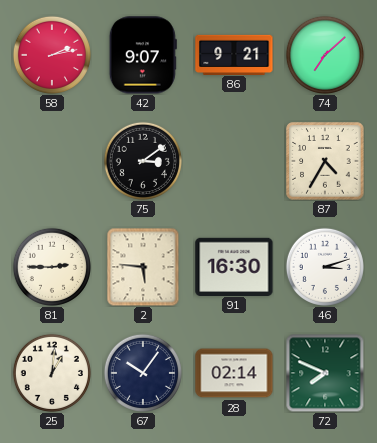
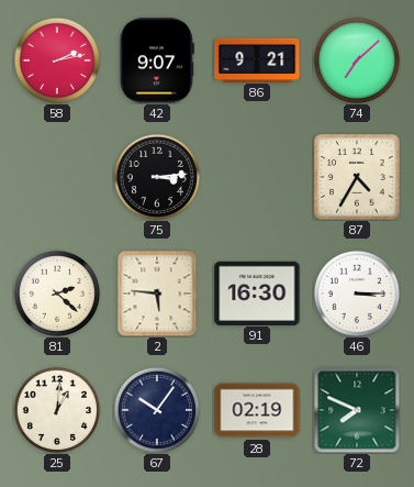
75: 3:09 -> 3:14
81: 2:45 -> 2:22
46: 3:12 -> 3:15
28: 02:14 -> 02:19
